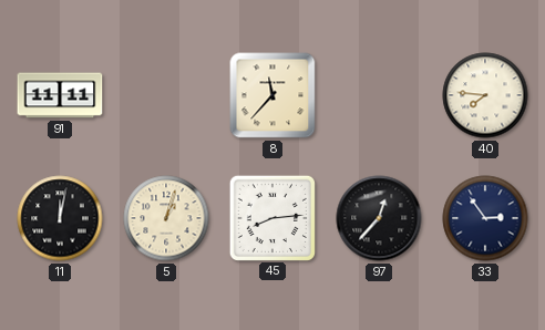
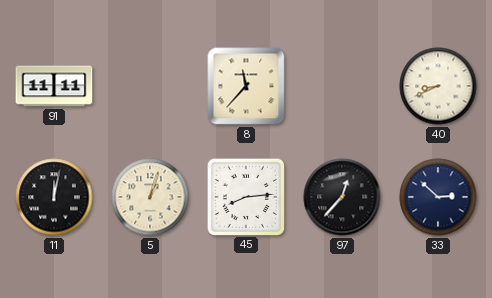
40: 7:46 -> 8:41
33: 2:54 -> 2:52
